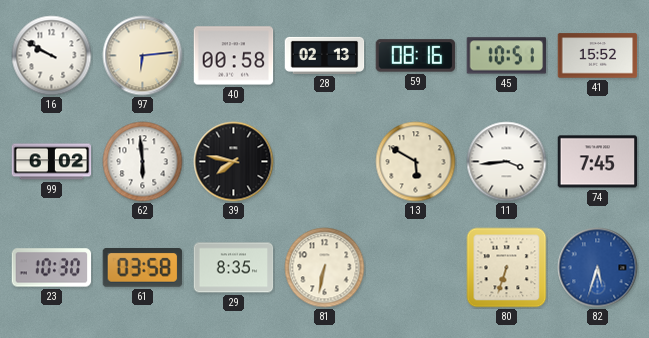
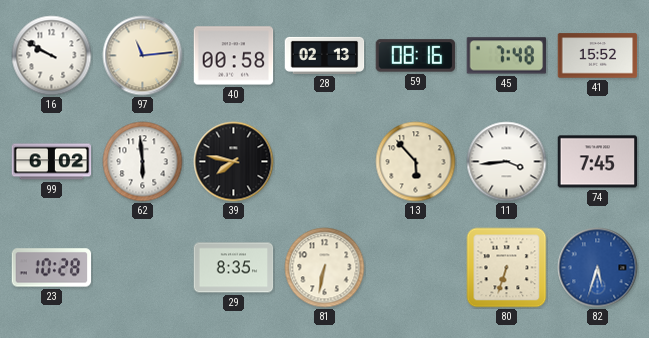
97: 6:14 -> 11:14
45: 10:51 -> 7:48
13: 5:50 -> 5:53
23: 10:30 -> 10:28
61: 03:58 -> none
